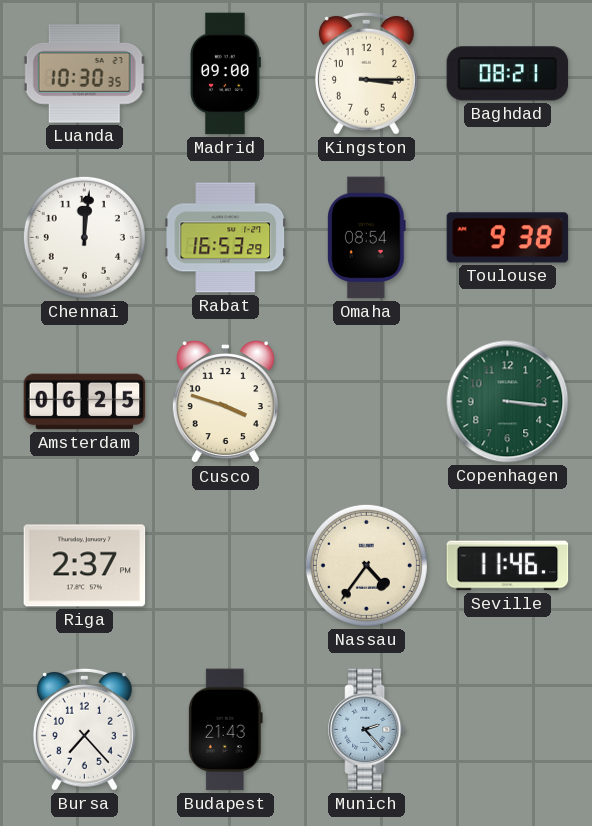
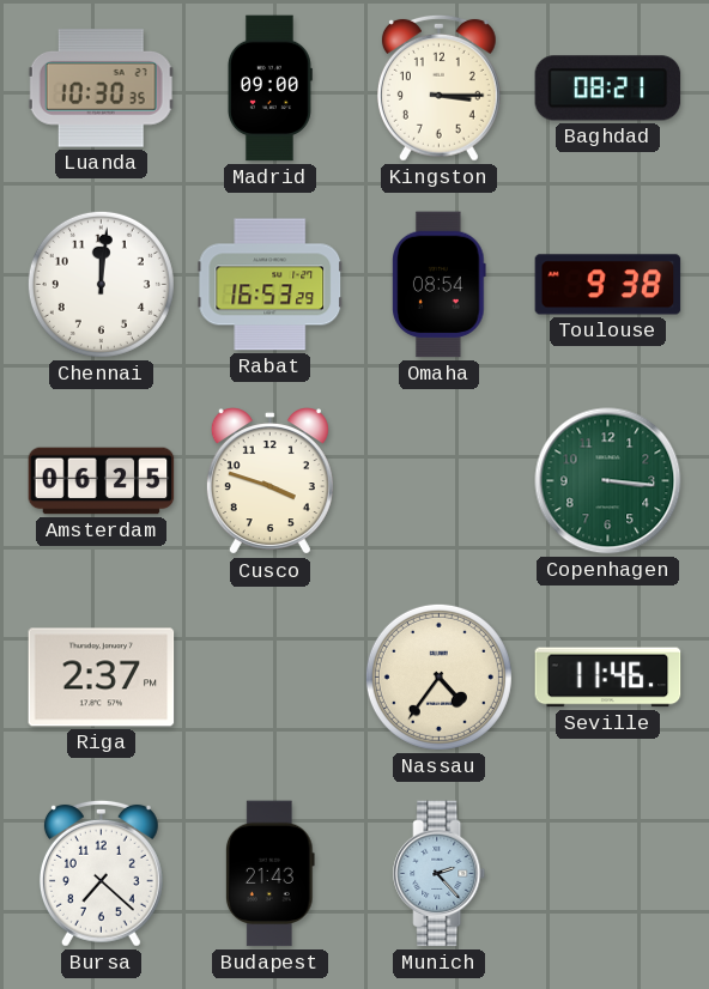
Bursa: 7:23 -> 7:22
